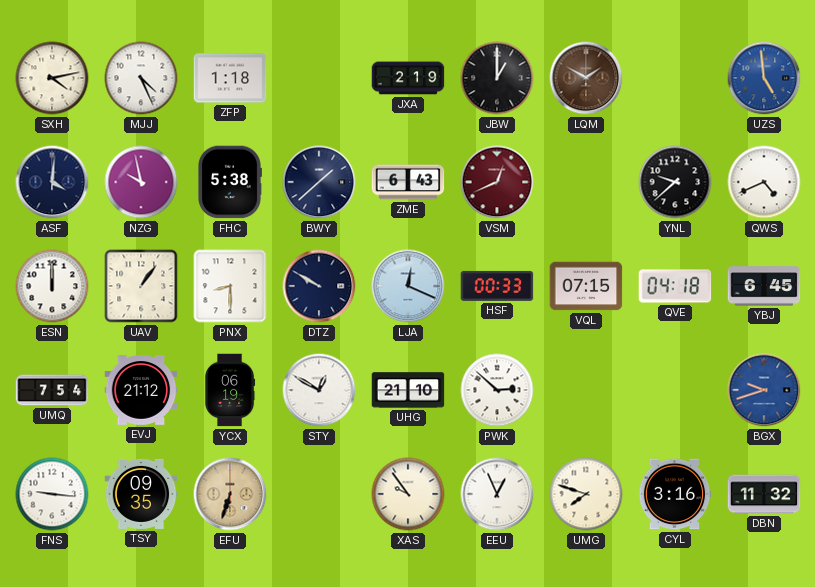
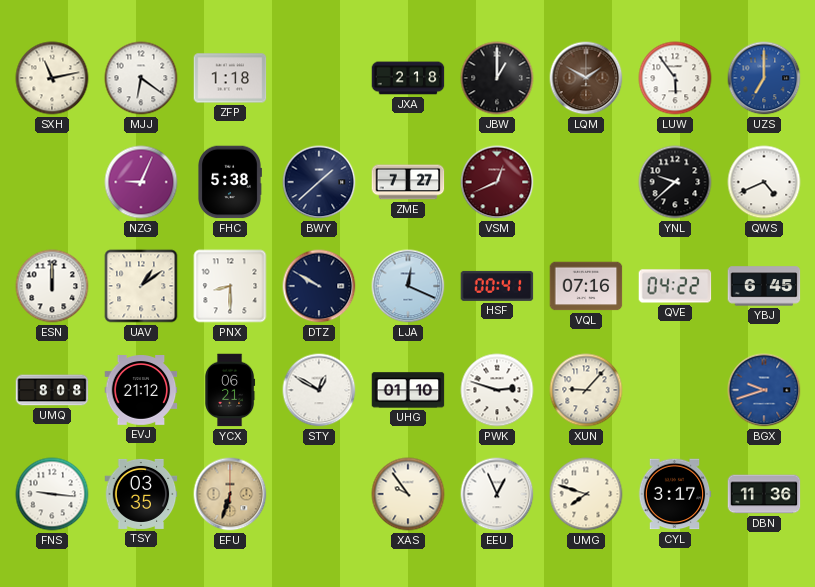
SXH: 4:13 -> 11:13
MJJ: 4:26 -> 6:21
JXA: 2:19 -> 2:18
LUW: none -> 5:54
UZS: 4:59 -> 7:00
ASF: 4:01 -> none
NZG: 9:58 -> 9:04
ZME: 6:43 -> 7:27
UAV: 1:06 -> 1:09
HSF: 00:33 -> 00:41
VQL: 07:15 -> 07:16
QVE: 04:18 -> 04:22
UMQ: 7:54 -> 8:08
YCX: 06:19 -> 06:21
UHG: 21:10 -> 01:10
PWK: 2:52 -> 2:48
XUN: none -> 9:07
TSY: 09:35 -> 03:35
CYL: 3:16 -> 3:17
DBN: 11:32 -> 11:36
